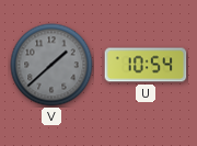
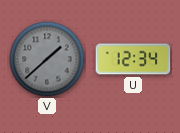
U: 10:54 -> 12:34
